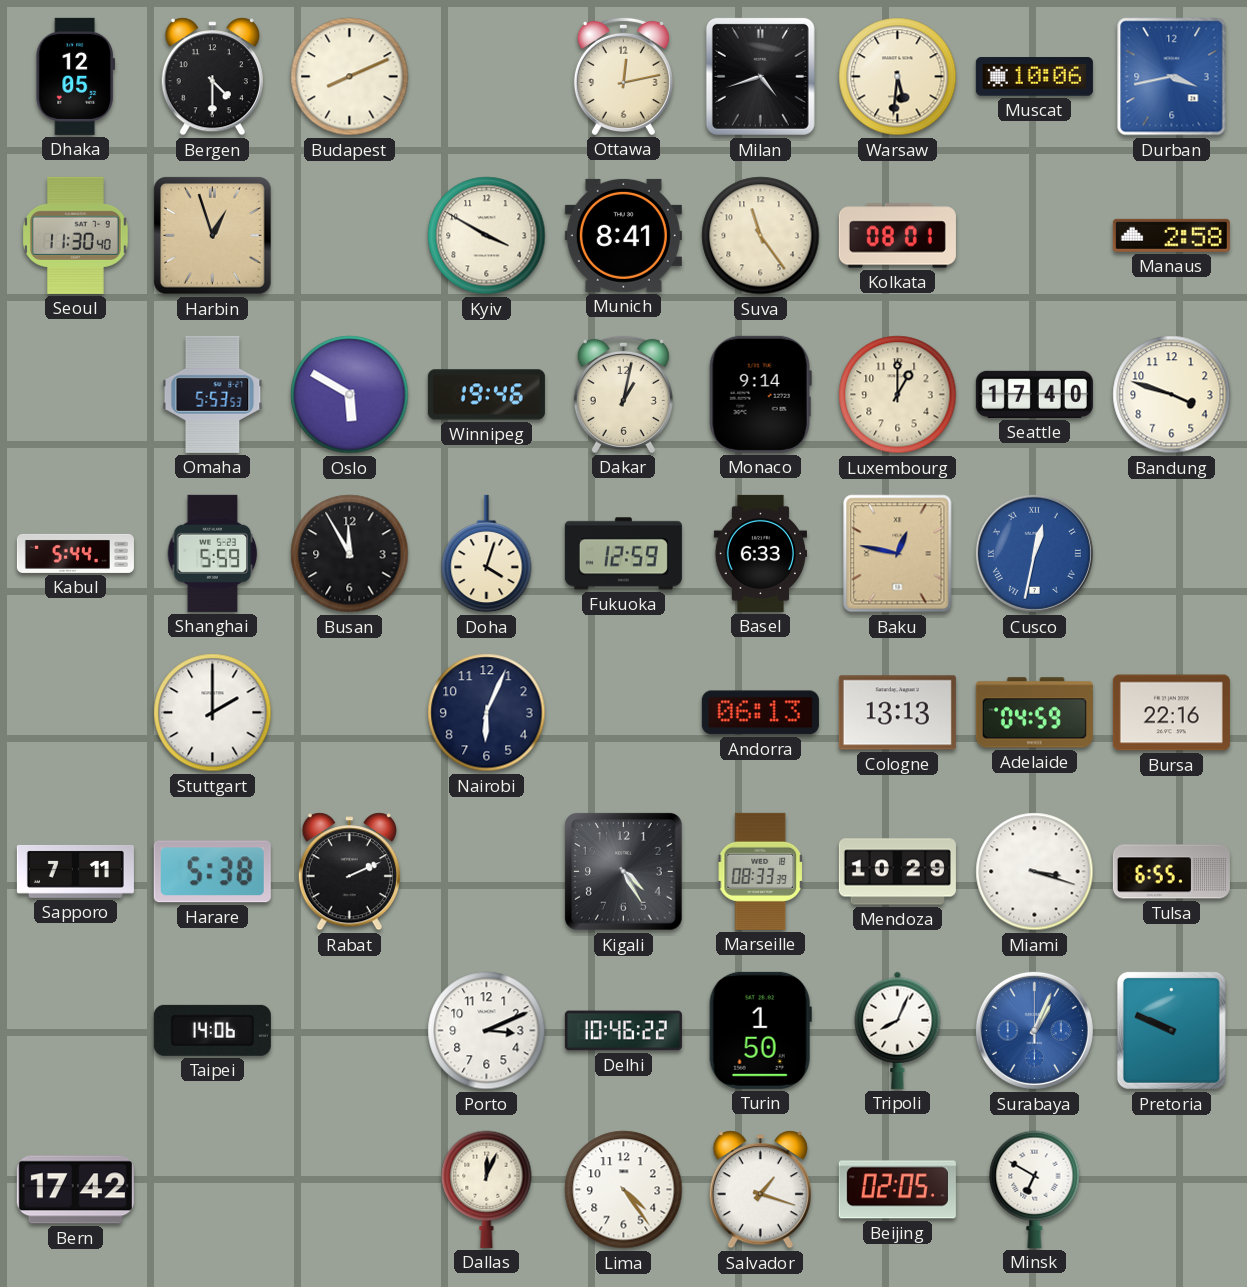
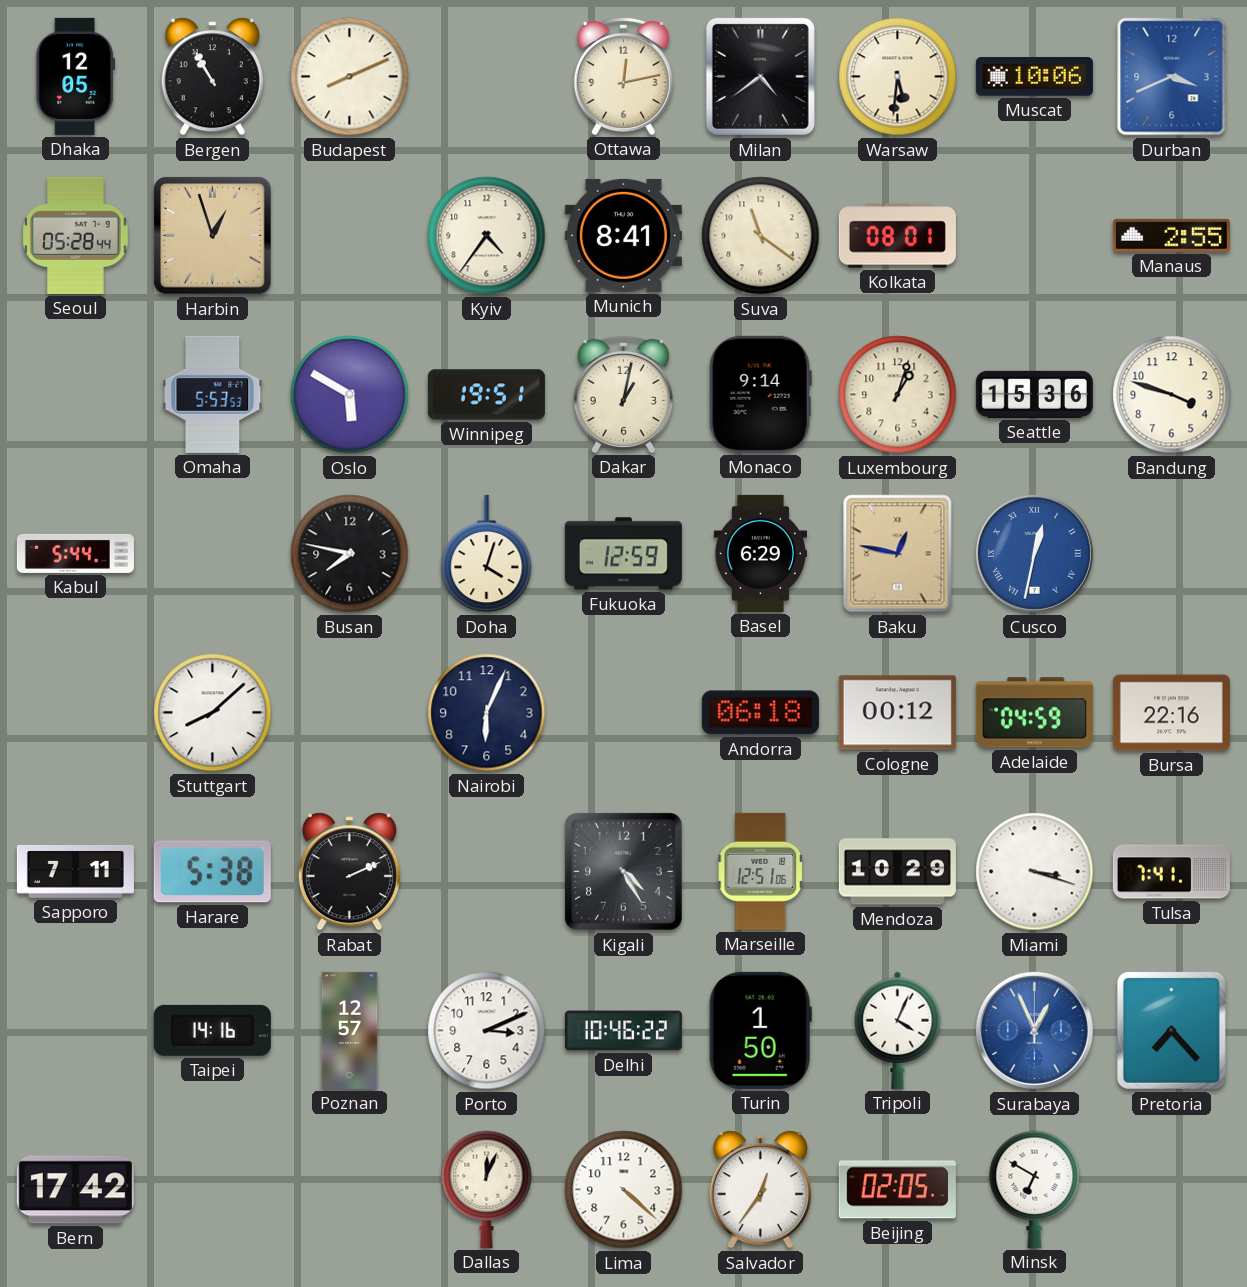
Bergen: 4:30 -> 10:55
Milan: 4:42 -> 4:39
Durban: 3:43 -> 3:41
Seoul: 11:30 -> 05:28
Kyiv: 3:50 -> 4:36
Suva: 11:24 -> 11:21
Manaus: 2:58 -> 2:55
Winnipeg: 19:46 -> 19:51
Luxembourg: 1:00 -> 1:03
Seattle: 17:40 -> 15:36
Shanghai: 5:59 -> none
Busan: 11:55 -> 7:47
Basel: 6:33 -> 6:29
Stuttgart: 2:00 -> 8:08
Andorra: 06:13 -> 06:18
Cologne: 13:13 -> 00:12
Marseille: 08:33 -> 12:51
Tulsa: 6:55 -> 7:41
Taipei: 14:06 -> 14:16
Poznan: none -> 12:57
Tripoli: 8:04 -> 4:04
Surabaya: 1:04 -> 12:56
Pretoria: 9:49 -> 7:23
Lima: 4:24 -> 4:22
Salvador: 1:18 -> 12:36
